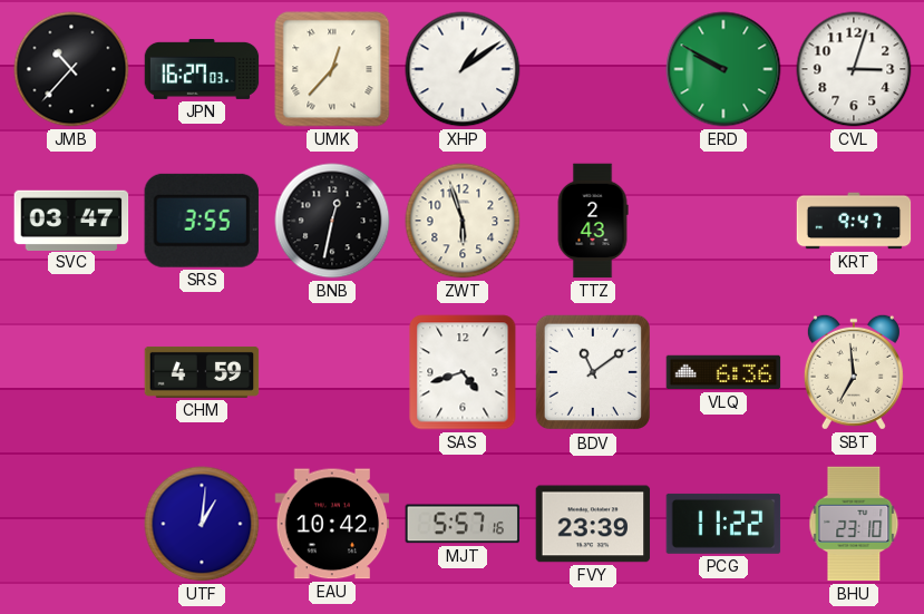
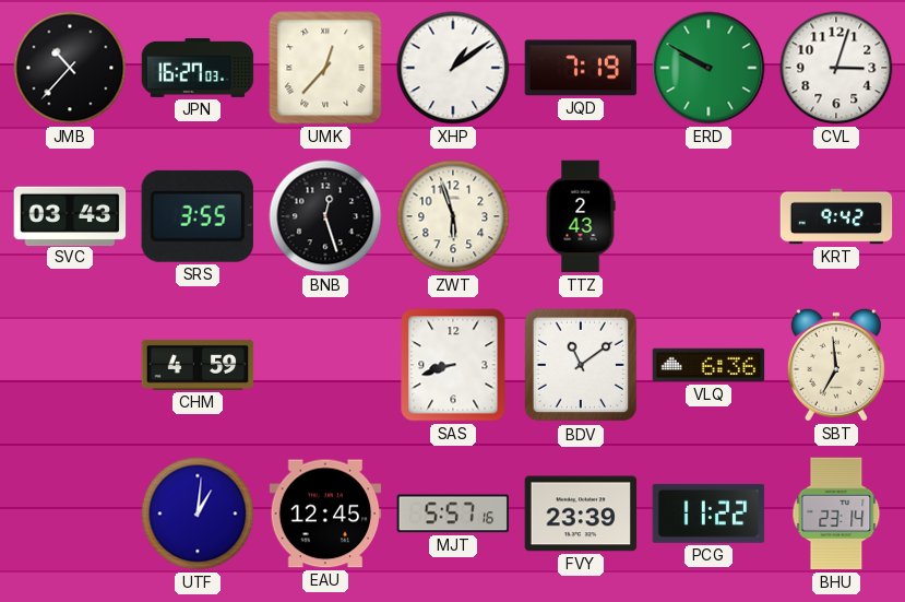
JQD: none -> 7:19
SVC: 03:47 -> 03:43
BNB: 12:32 -> 12:27
KRT: 9:47 -> 9:42
SAS: 4:42 -> 8:42
EAU: 10:42 -> 12:45
BHU: 23:10 -> 23:14
